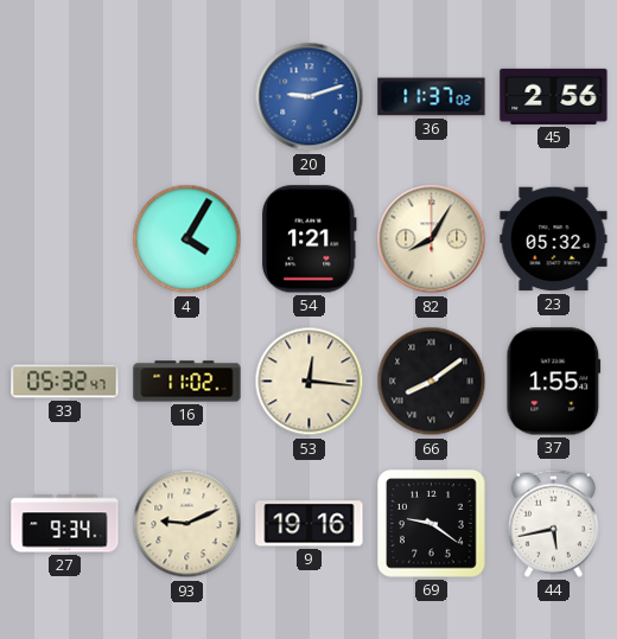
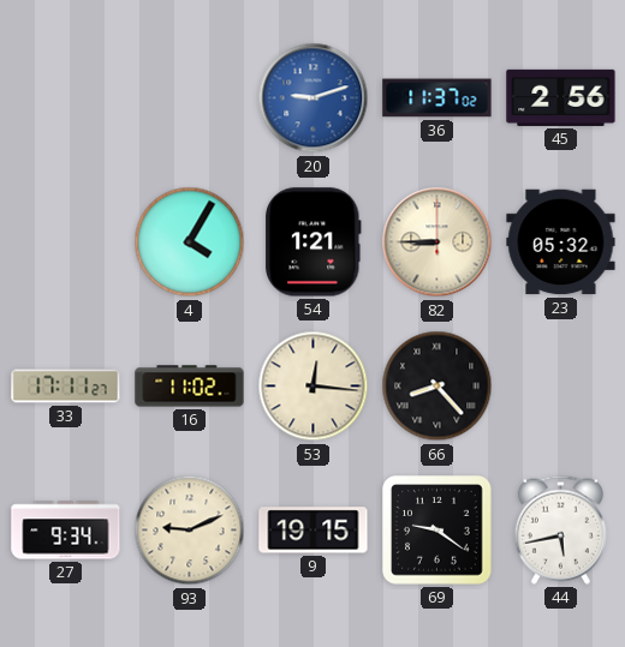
82: 8:05 -> 8:45
33: 05:32 -> 17:11
66: 8:09 -> 8:23
37: 1:55 -> none
9: 19:16 -> 19:15
